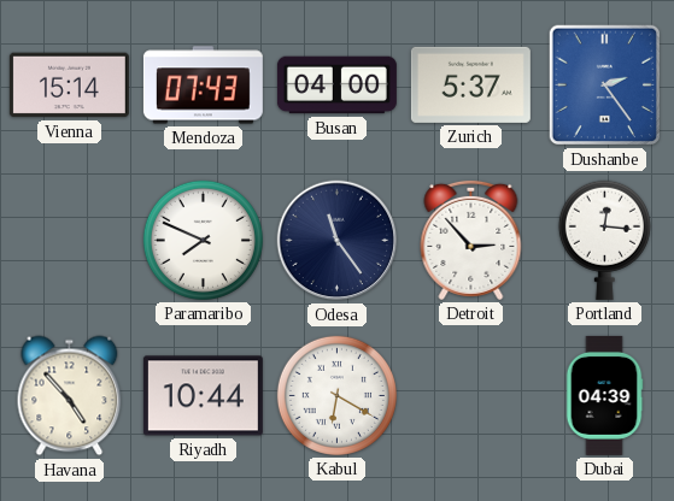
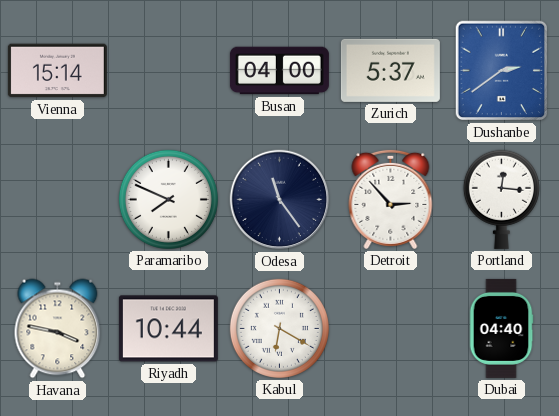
Mendoza: 07:43 -> none
Dushanbe: 2:24 -> 2:39
Havana: 4:53 -> 3:47
Dubai: 04:39 -> 04:40
